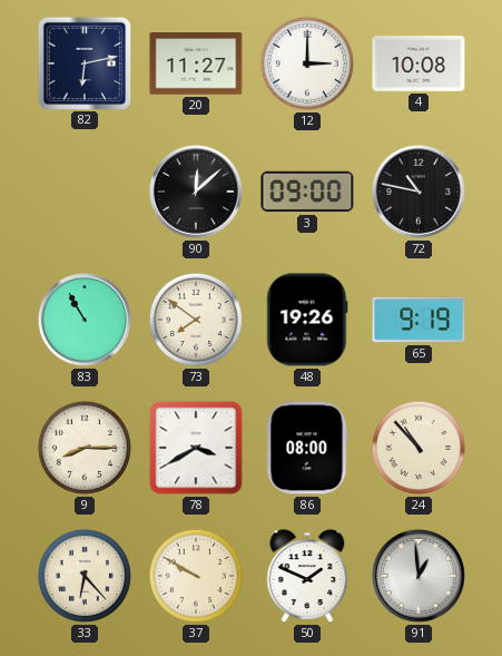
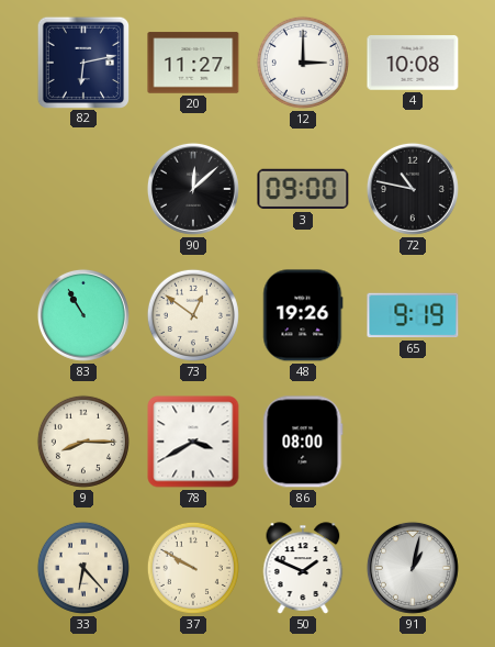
73: 7:51 -> 12:51
24: 10:53 -> none
91: 12:59 -> 1:02
